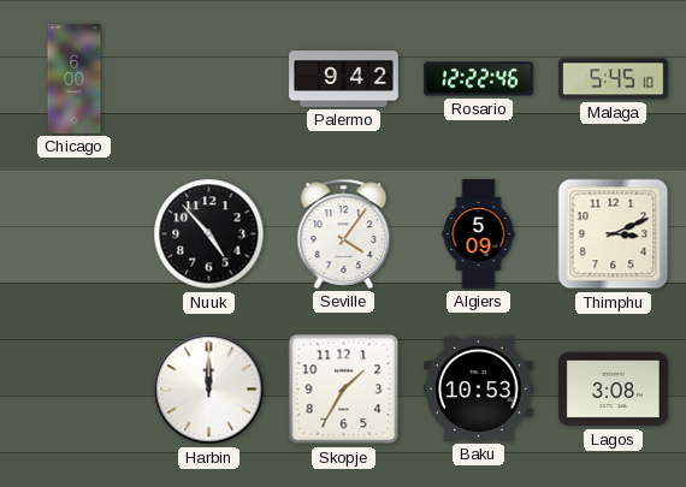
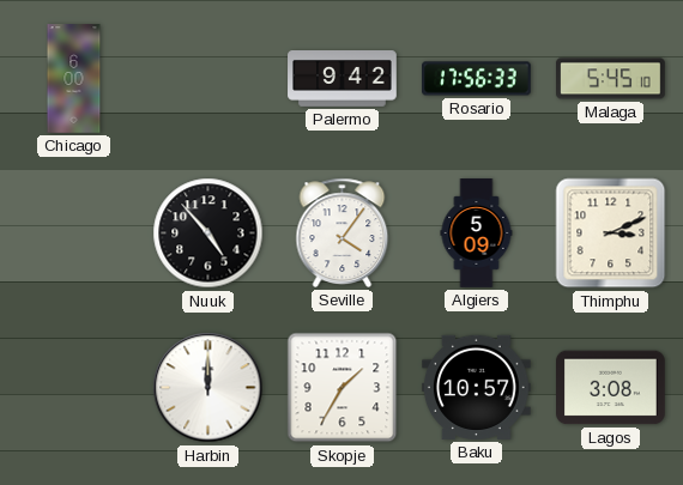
Rosario: 12:22 -> 17:56
Baku: 10:53 -> 10:57
